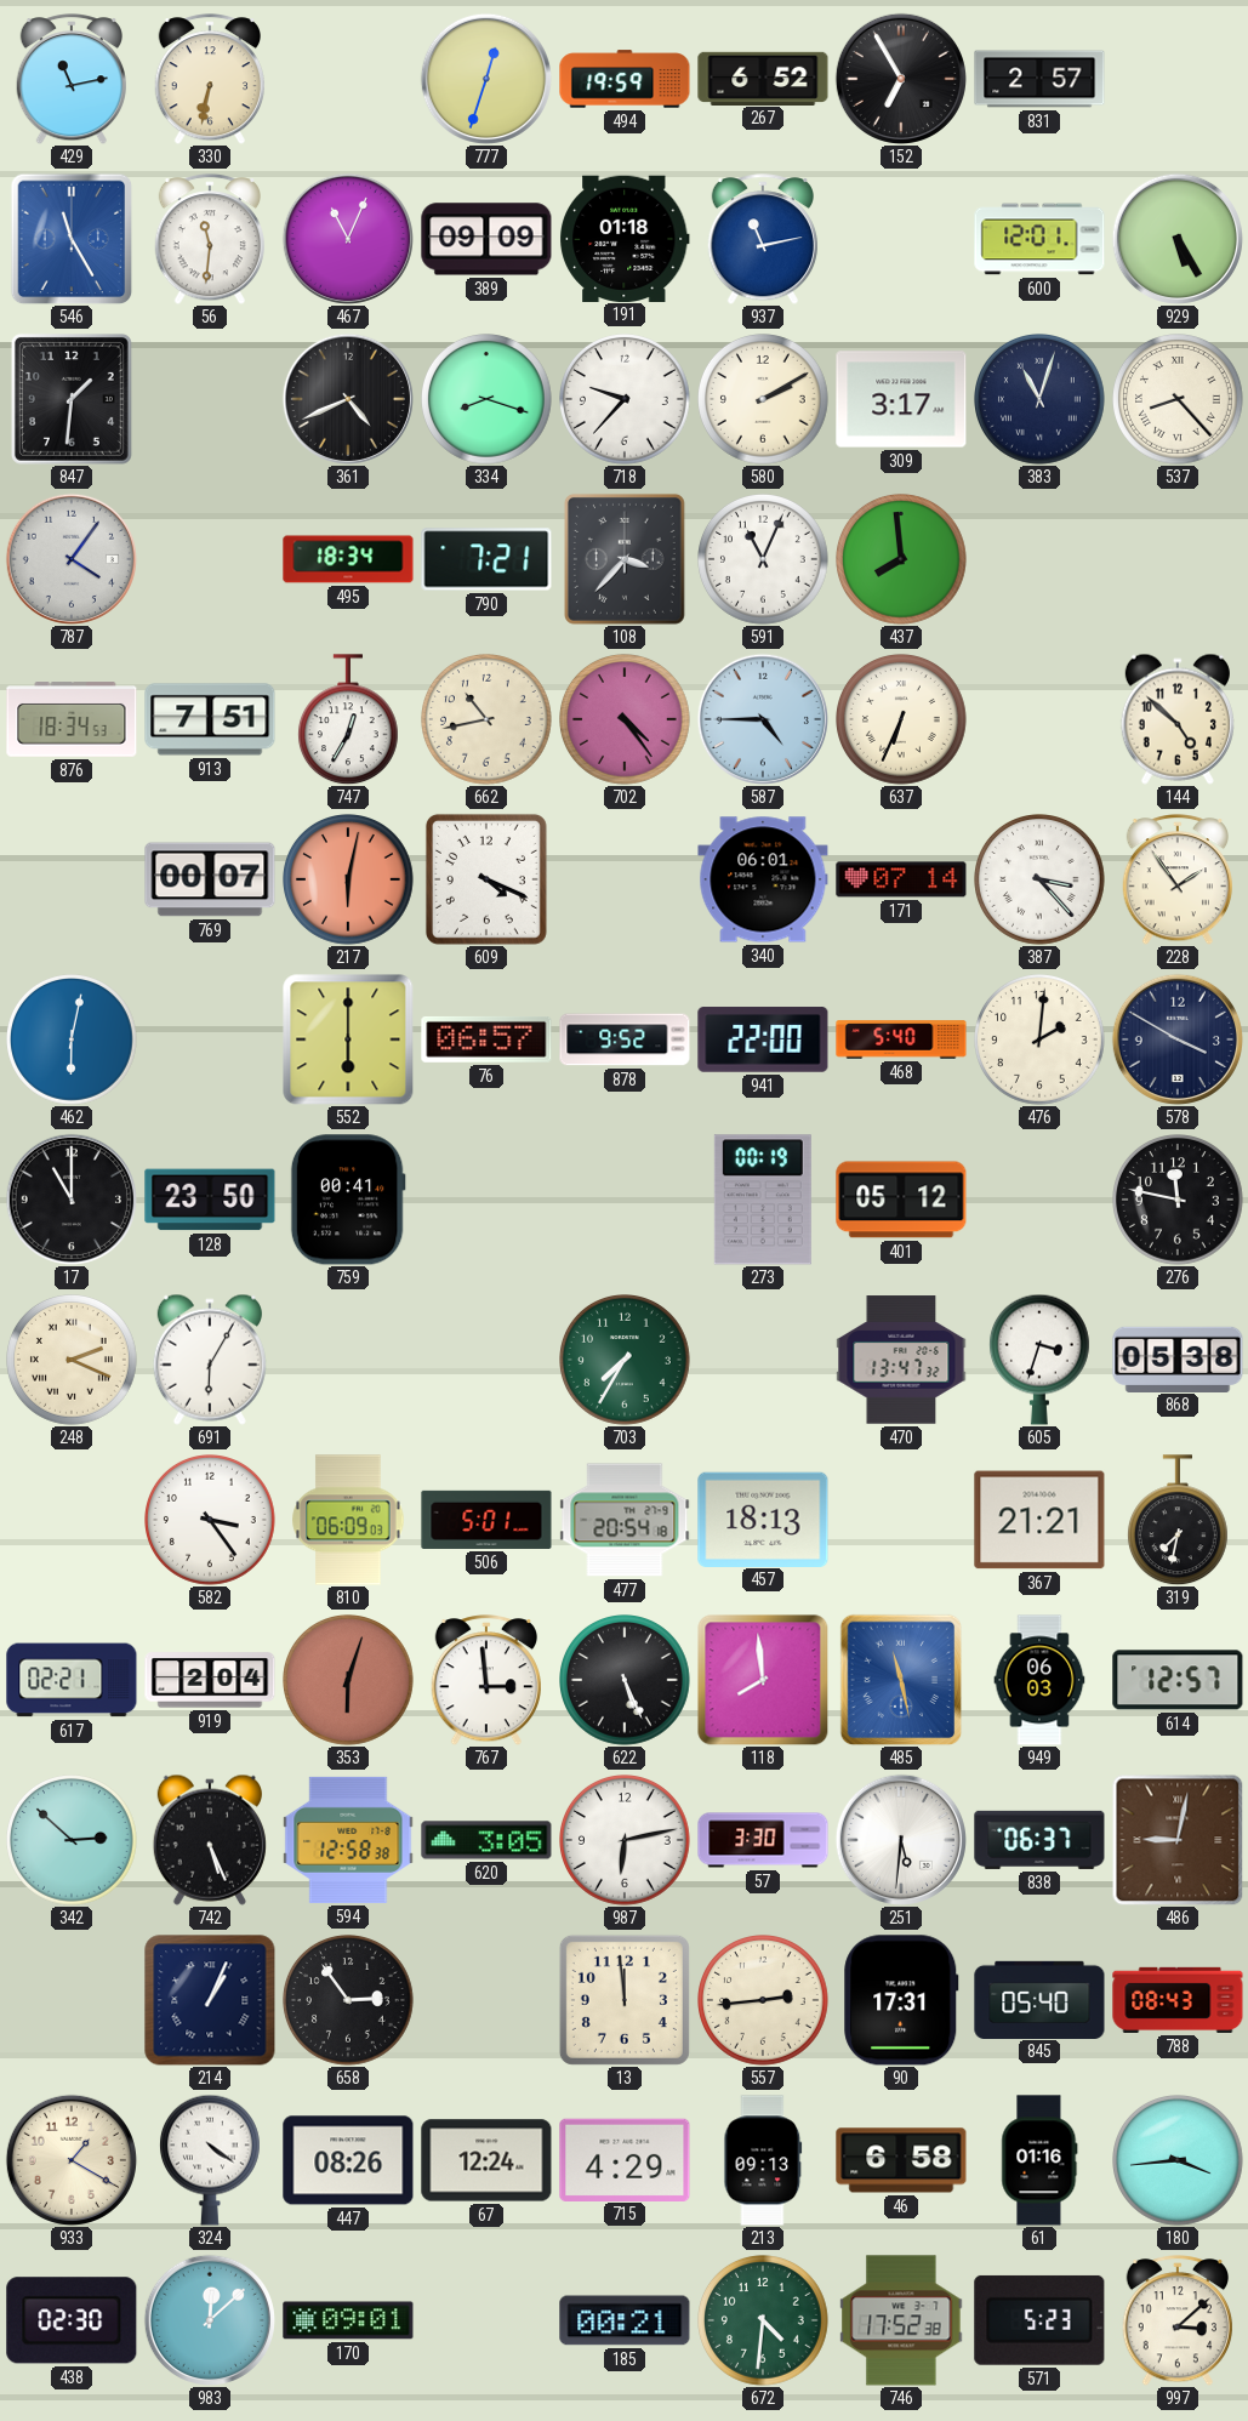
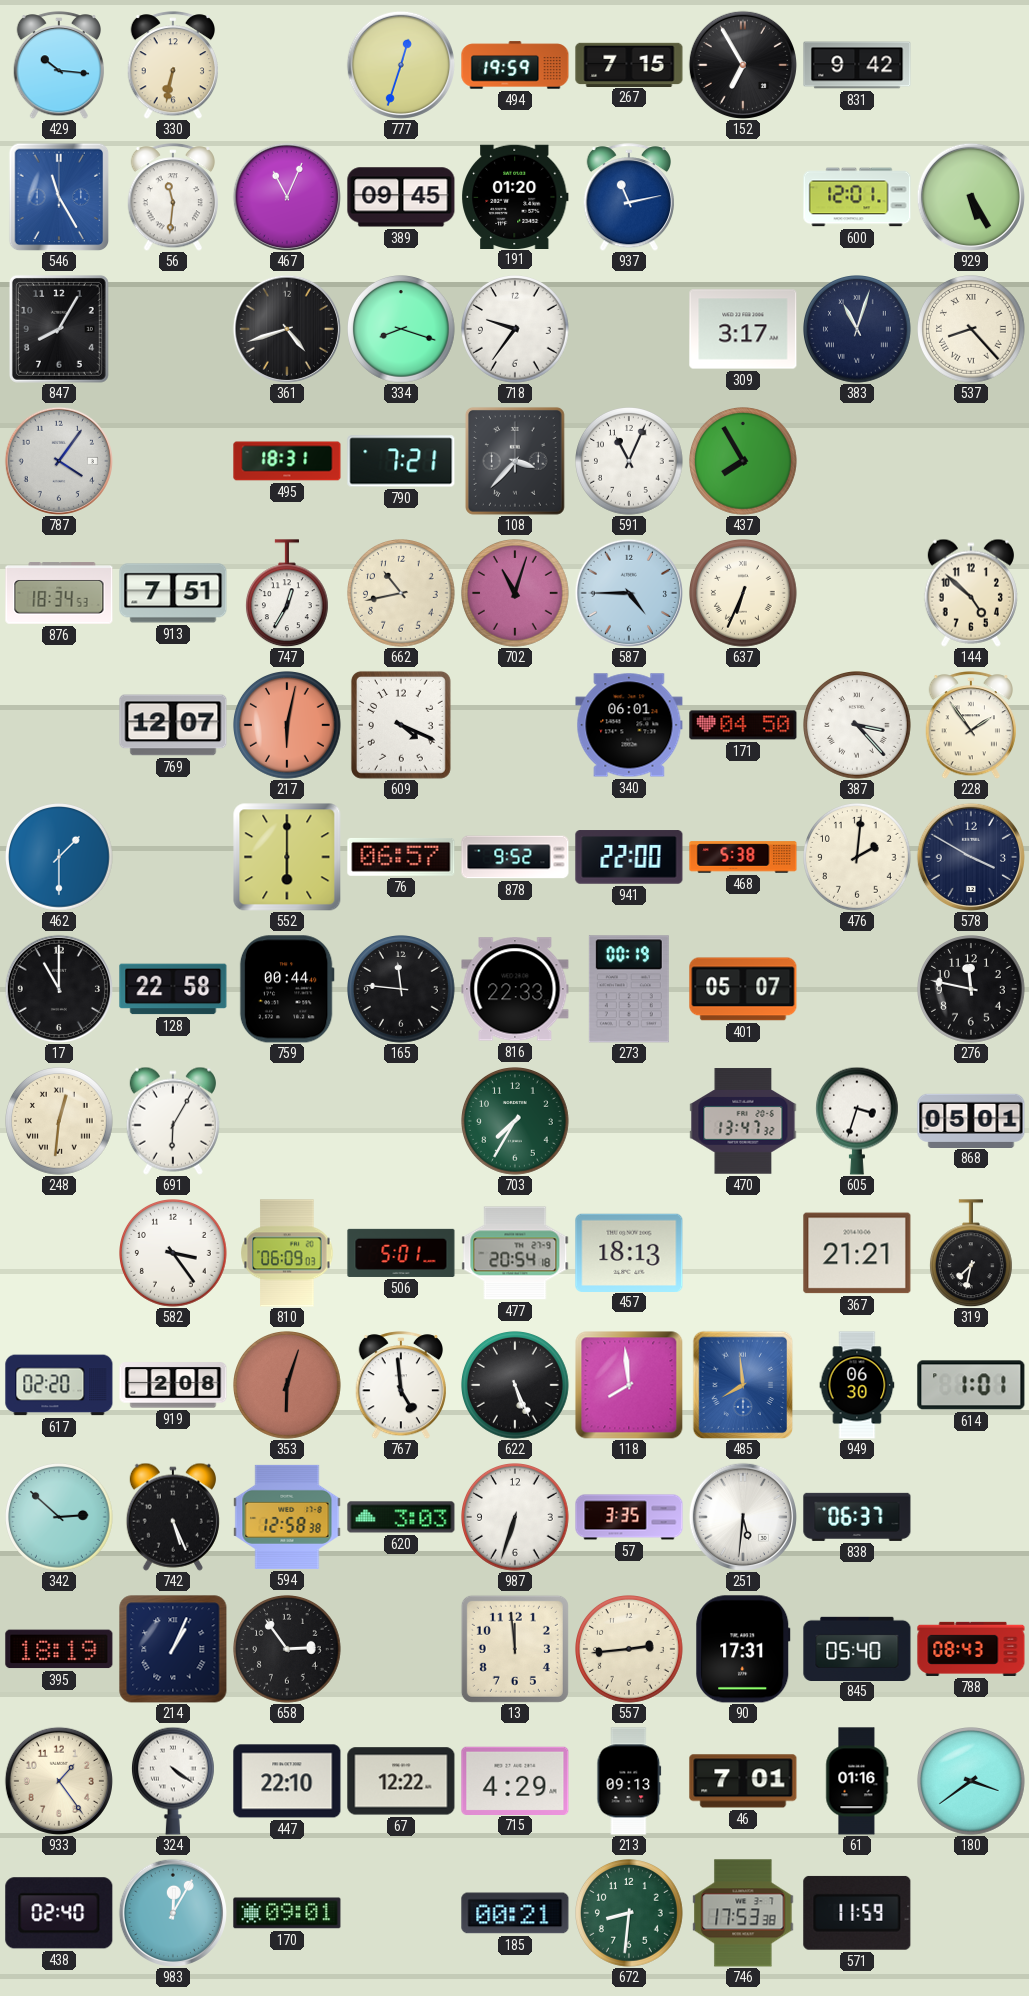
429: 11:13 -> 10:16
267: 6:52 -> 7:15
831: 2:57 -> 9:42
389: 09:09 -> 09:45
191: 01:18 -> 01:20
847: 1:31 -> 8:05
361: 4:41 -> 4:42
718: 9:37 -> 9:36
580: 2:10 -> none
495: 18:34 -> 18:31
437: 7:59 -> 7:55
702: 4:24 -> 11:03
769: 00:07 -> 12:07
171: 07:14 -> 04:50
462: 6:02 -> 1:30
468: 5:40 -> 5:38
128: 23:50 -> 22:58
759: 00:41 -> 00:44
165: none -> 11:46
816: none -> 22:33
401: 05:12 -> 05:07
248: 2:19 -> 12:31
868: 05:38 -> 05:01
617: 02:21 -> 02:20
919: 2:04 -> 2:08
767: 2:59 -> 4:59
485: 11:28 -> 7:59
949: 06:03 -> 06:30
614: 12:57 -> 1:01
620: 3:05 -> 3:03
987: 6:13 -> 6:33
57: 3:30 -> 3:35
486: 9:02 -> none
395: none -> 18:19
933: 1:20 -> 1:24
447: 08:26 -> 22:10
67: 12:24 -> 12:22
46: 6:58 -> 7:01
180: 3:44 -> 3:39
438: 02:30 -> 02:40
983: 12:08 -> 12:05
672: 4:31 -> 8:31
746: 17:52 -> 17:53
571: 5:23 -> 11:59
997: 3:08 -> none
